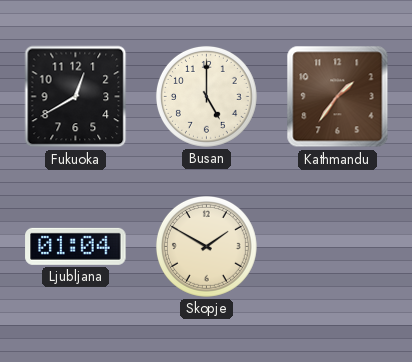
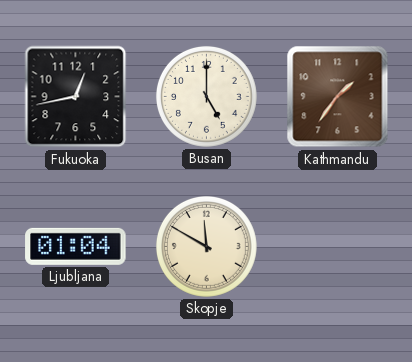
Fukuoka: 12:40 -> 12:43
Skopje: 1:50 -> 11:50
